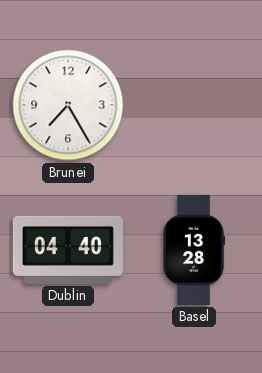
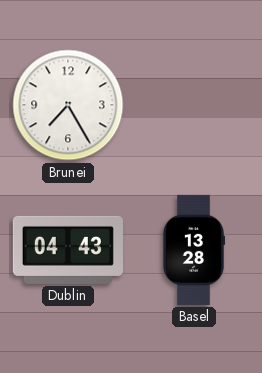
Dublin: 04:40 -> 04:43
